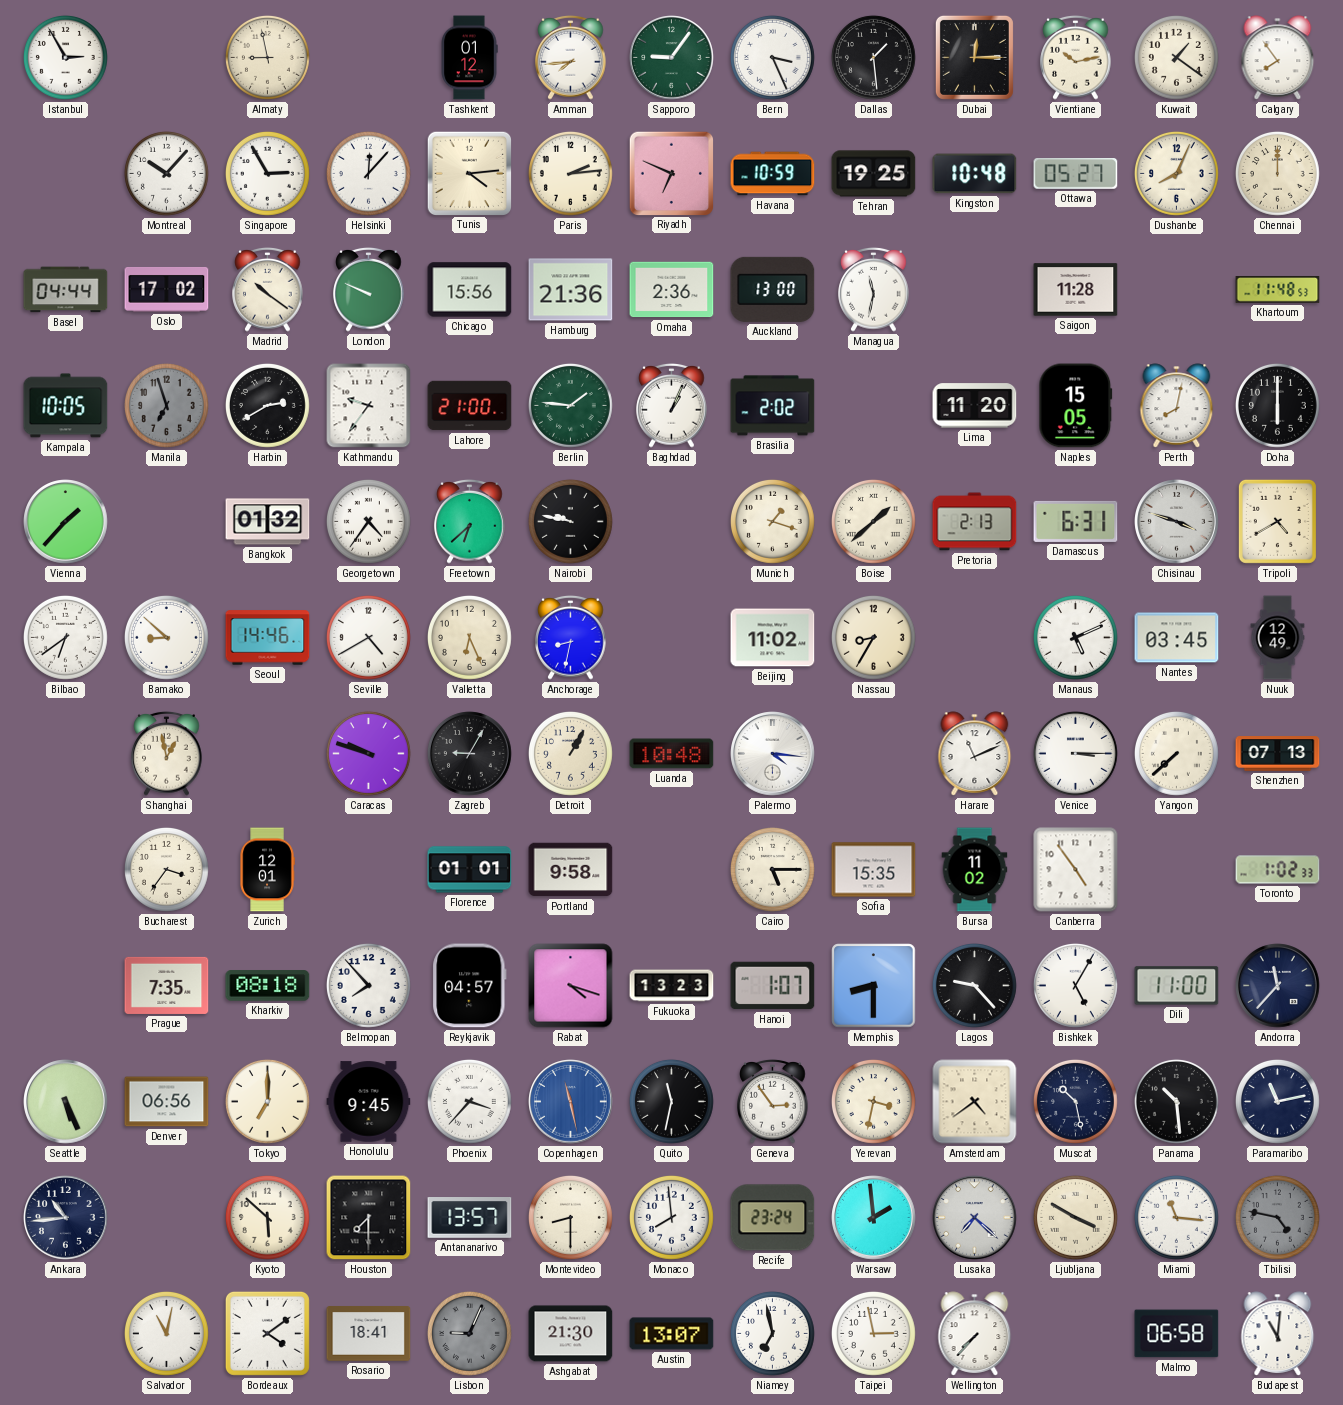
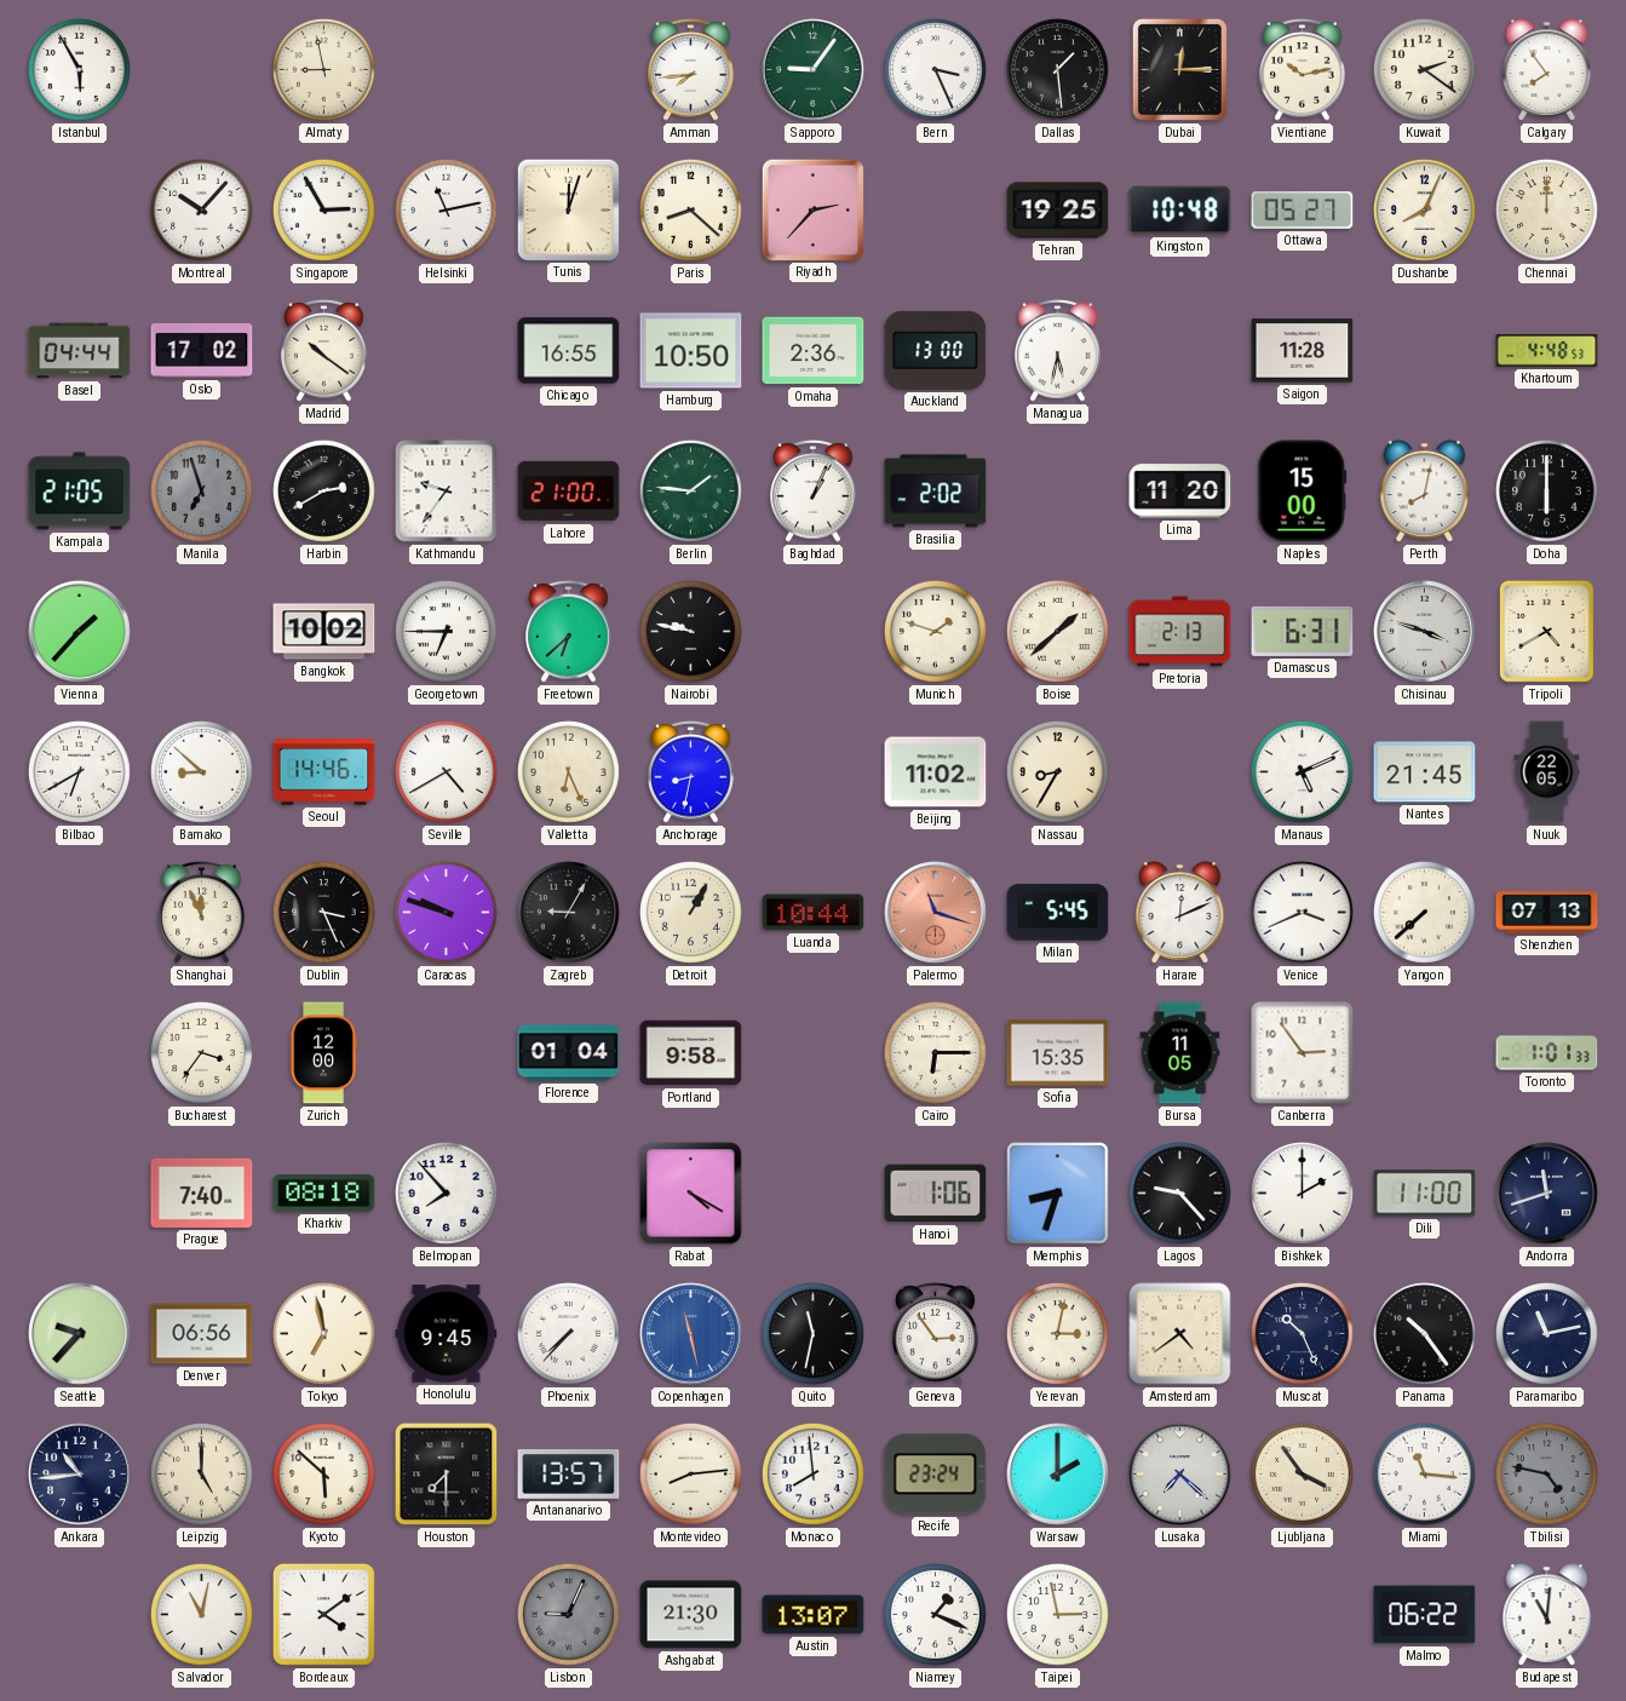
Istanbul: 2:55 -> 5:55
Tashkent: 01:12 -> none
Kuwait: 1:21 -> 2:21
Helsinki: 12:07 -> 11:13
Tunis: 4:14 -> 12:03
Paris: 2:14 -> 8:22
Riyadh: 6:49 -> 2:37
Havana: 10:59 -> none
London: 9:49 -> none
Chicago: 15:56 -> 16:55
Hamburg: 21:36 -> 10:50
Managua: 11:32 -> 5:32
Khartoum: 11:48 -> 4:48
Kampala: 10:05 -> 21:05
Naples: 15:05 -> 15:00
Bangkok: 01:32 -> 10:02
Georgetown: 4:36 -> 6:45
Munich: 1:18 -> 1:48
Bilbao: 6:39 -> 6:40
Nantes: 03:45 -> 21:45
Nuuk: 12:49 -> 22:05
Shanghai: 12:58 -> 11:56
Dublin: none -> 3:26
Luanda: 10:48 -> 10:44
Palermo: 4:16 -> 11:18
Palermo dial: white -> salmon
Milan: none -> 5:45
Harare: 11:11 -> 12:11
Venice: 3:15 -> 3:41
Zurich: 12:01 -> 12:00
Florence: 01:01 -> 01:04
Cairo: 5:15 -> 6:15
Bursa: 11:02 -> 11:05
Canberra: 4:54 -> 2:54
Toronto: 1:02 -> 1:01
Prague: 7:35 -> 7:40
Reykjavik: 04:57 -> none
Rabat: 4:18 -> 4:20
Fukuoka: 13:23 -> none
Hanoi: 1:07 -> 1:06
Memphis: 8:30 -> 8:33
Bishkek: 5:05 -> 2:00
Andorra: 11:37 -> 11:42
Seattle: 5:26 -> 9:37
Tokyo: 7:00 -> 6:58
Phoenix: 3:37 -> 7:37
Yerevan: 3:32 -> 3:02
Muscat: 10:28 -> 10:26
Panama: 10:29 -> 10:24
Leipzig: none -> 5:00
Montevideo: 8:30 -> 8:14
Warsaw: 1:59 -> 2:00
Ljubljana: 3:50 -> 3:54
Rosario: 18:41 -> none
Niamey: 6:58 -> 1:19
Wellington: 7:37 -> none
Malmo: 06:58 -> 06:22
